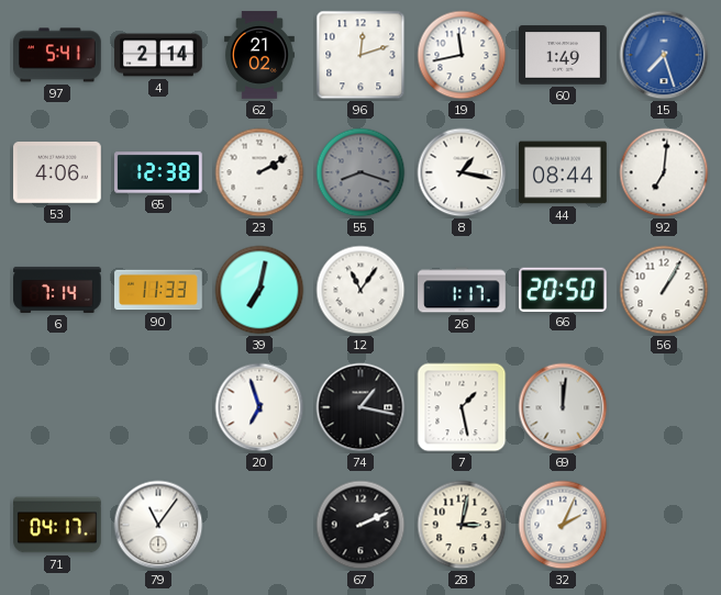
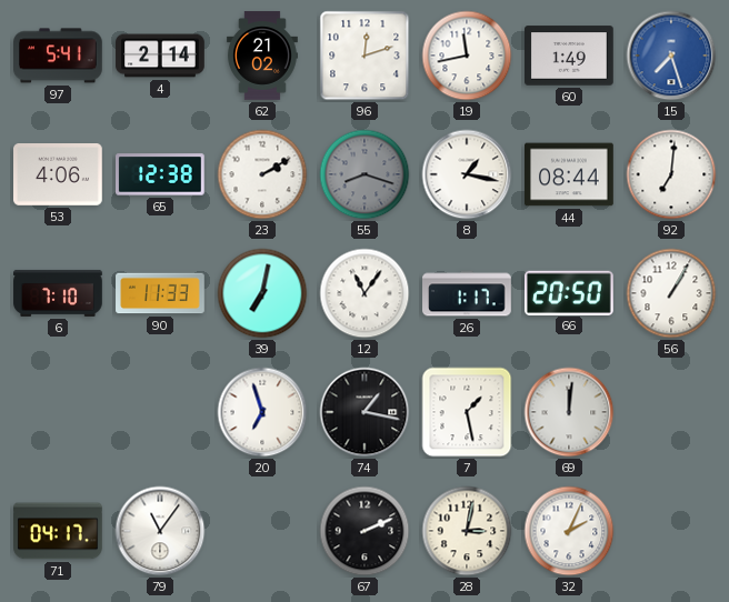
6: 7:14 -> 7:10
